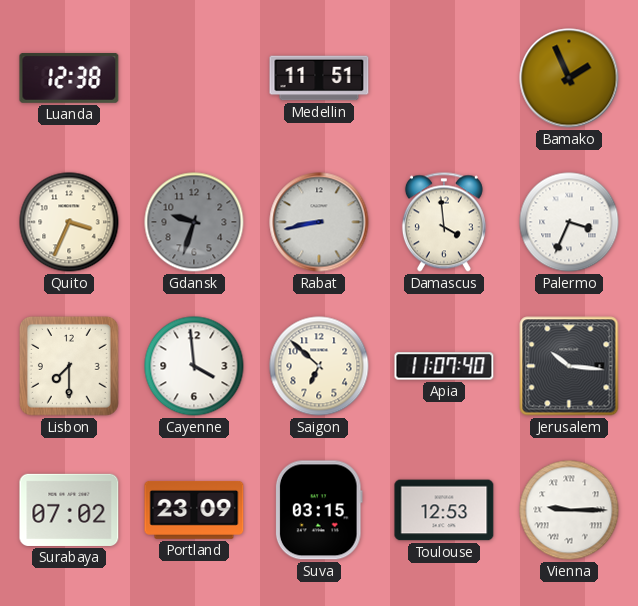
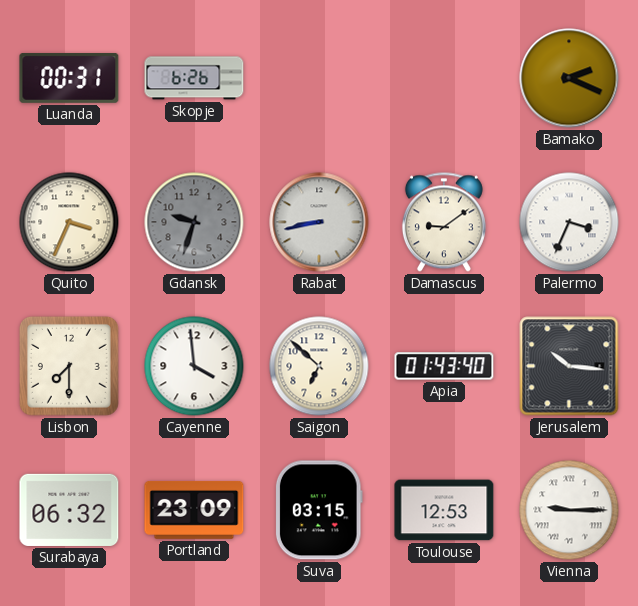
Luanda: 12:38 -> 00:31
Skopje: none -> 6:26
Medellin: 11:51 -> none
Bamako: 1:56 -> 2:19
Damascus: 3:59 -> 9:09
Apia: 11:07 -> 01:43
Surabaya: 07:02 -> 06:32
